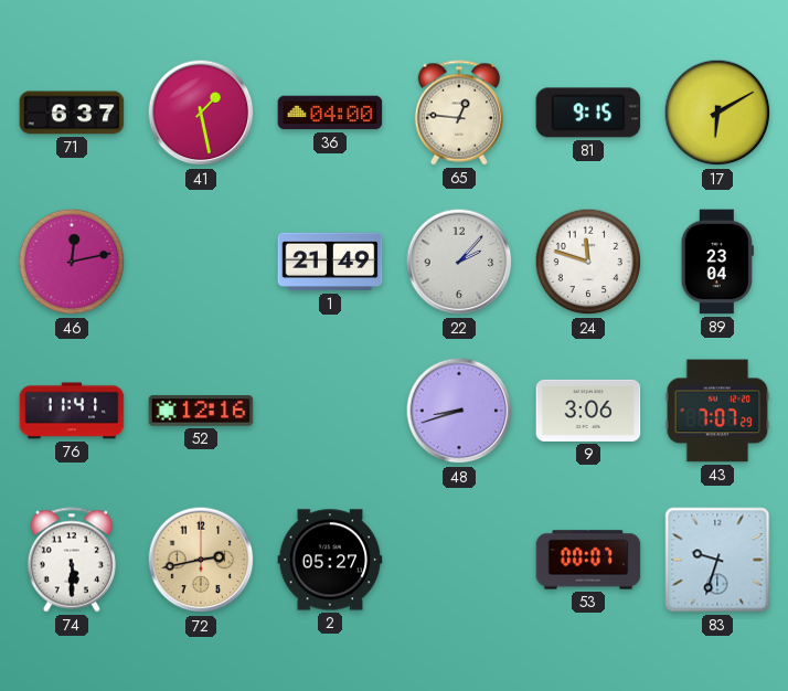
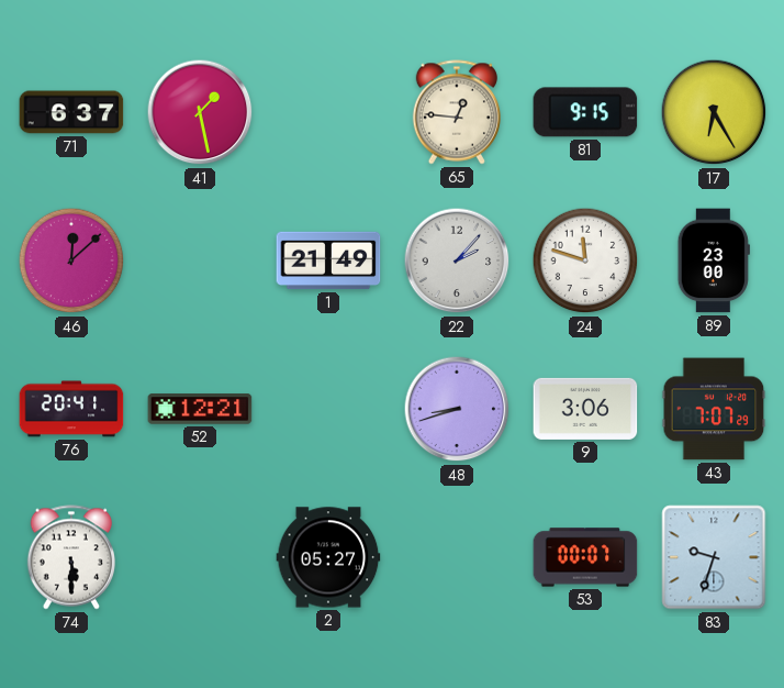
36: 04:00 -> none
17: 6:10 -> 6:25
46: 12:13 -> 12:08
89: 23:04 -> 23:00
76: 11:41 -> 20:41
52: 12:16 -> 12:21
72: 2:43 -> none
